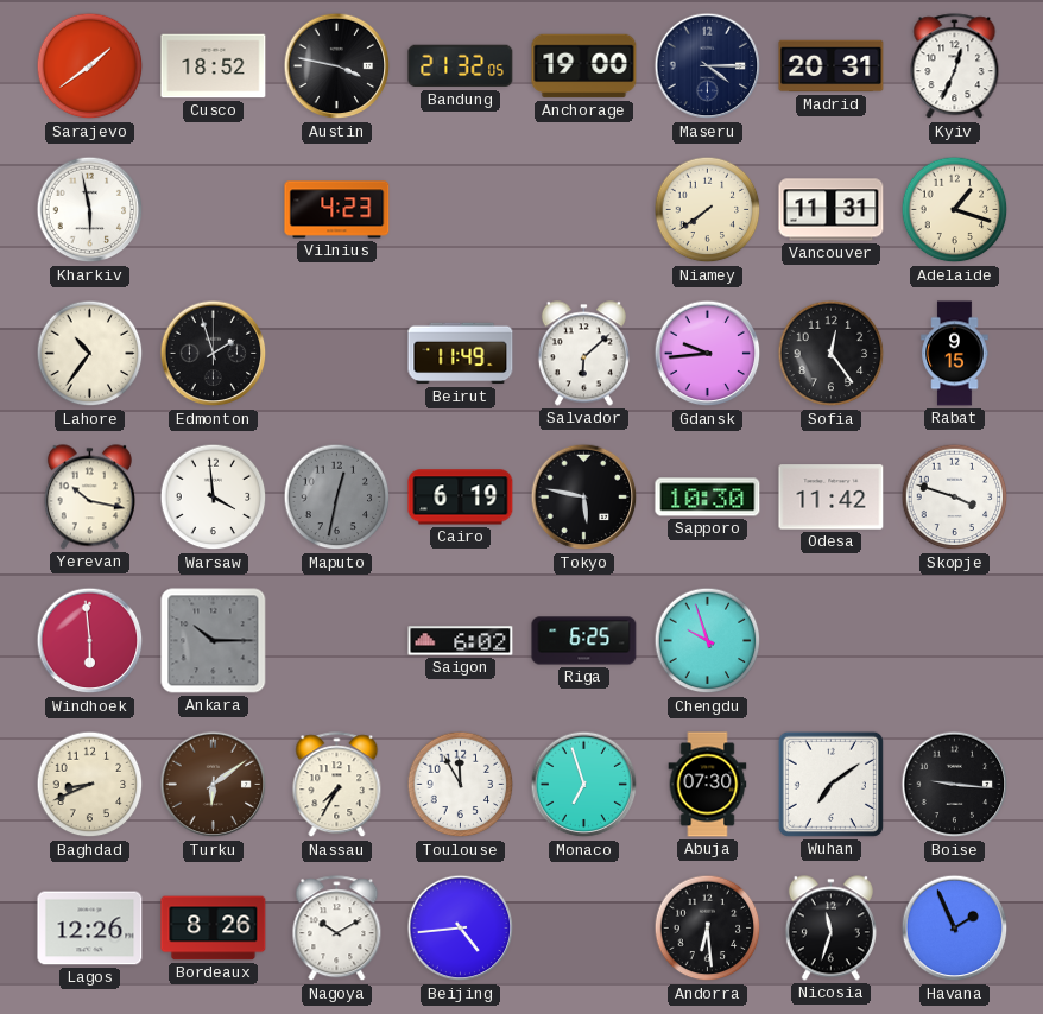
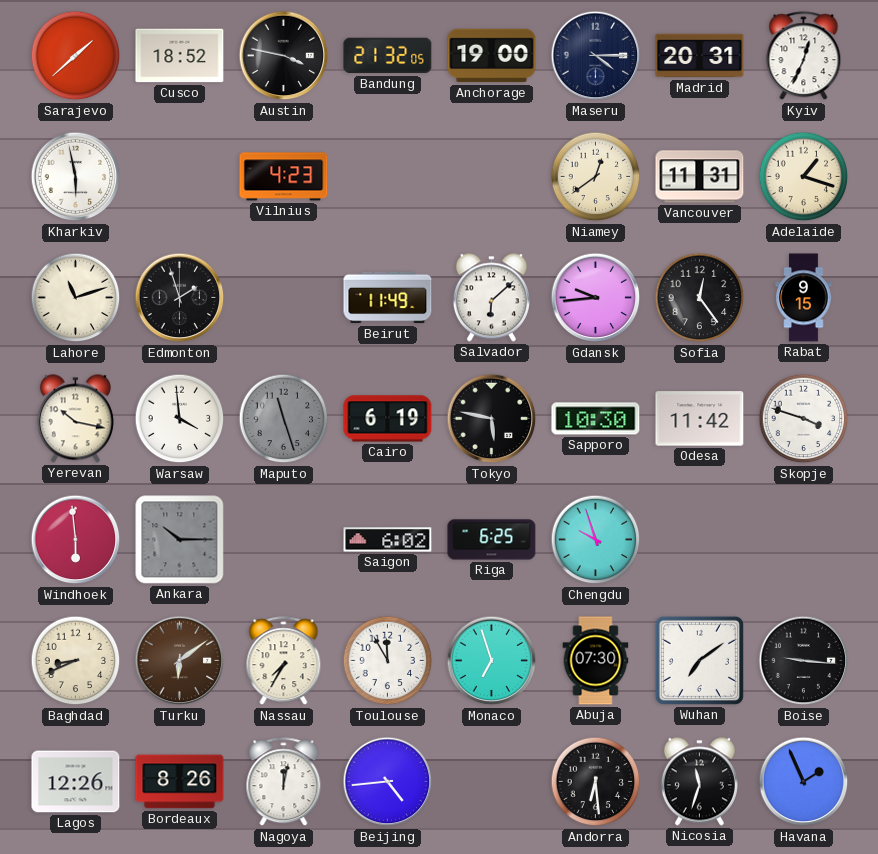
Sarajevo: 1:39 -> 1:38
Niamey: 7:39 -> 12:39
Lahore: 10:36 -> 11:12
Maputo: 12:32 -> 11:27
Nagoya: 10:10 -> 12:02
